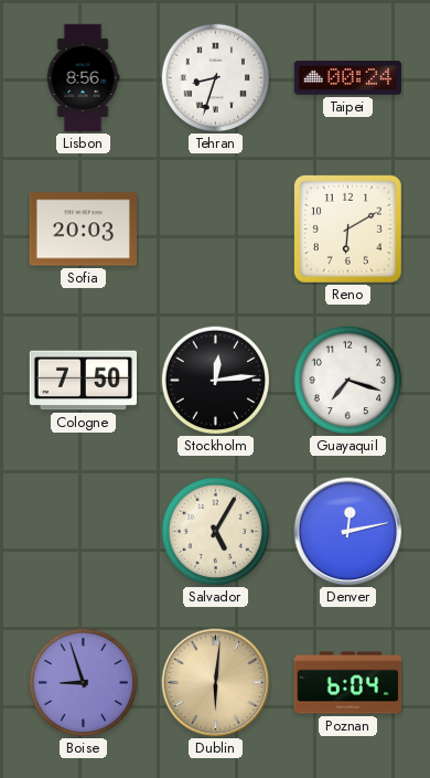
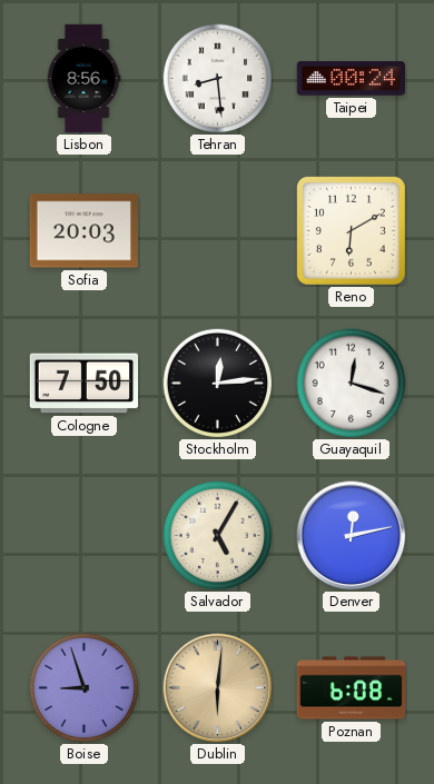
Tehran: 8:33 -> 8:29
Guayaquil: 7:18 -> 12:18
Poznan: 6:04 -> 6:08
